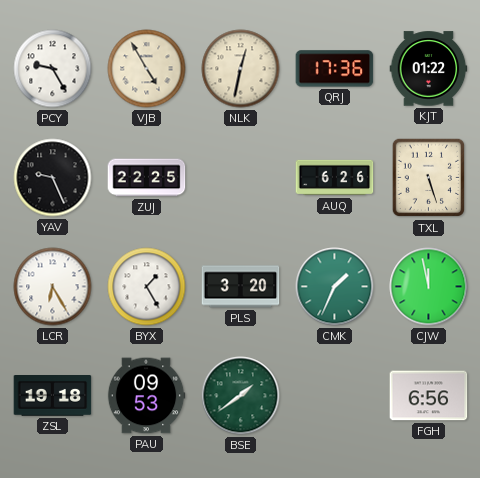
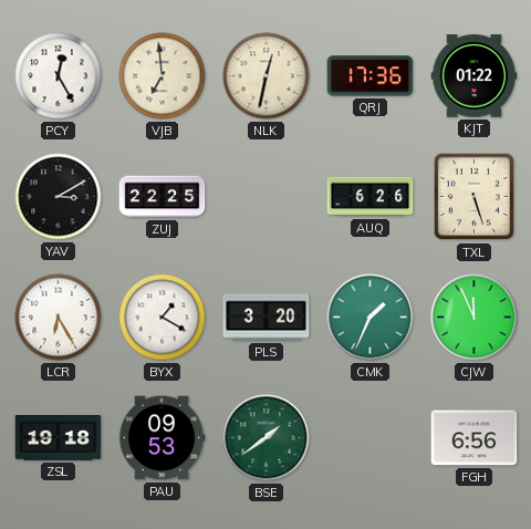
PCY: 9:25 -> 12:25
VJB: 4:55 -> 6:59
YAV: 9:26 -> 3:10
BYX: 1:25 -> 1:20
CJW: 11:58 -> 11:56
